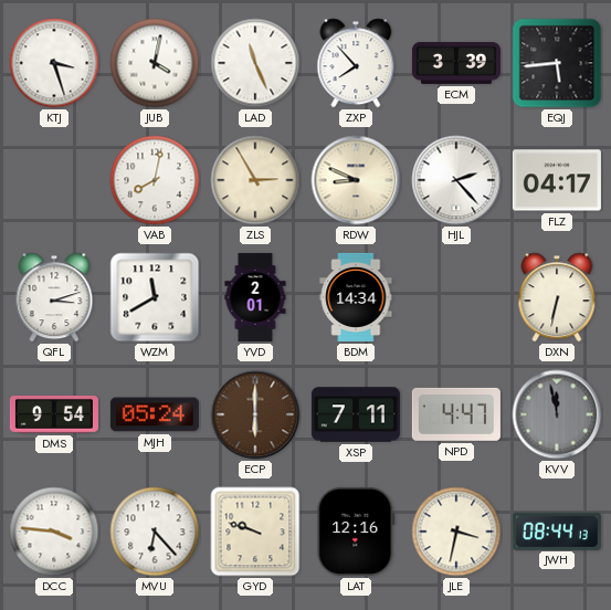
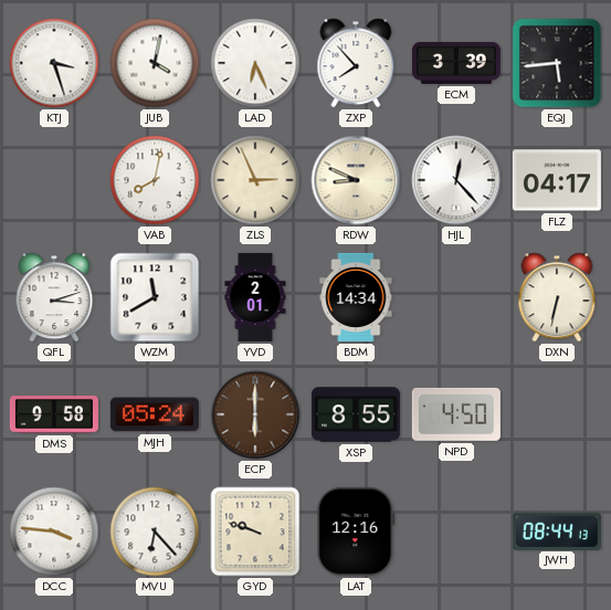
LAD: 11:26 -> 6:26
ZLS: 2:55 -> 2:56
HJL: 2:23 -> 12:23
DMS: 9:54 -> 9:58
XSP: 7:11 -> 8:55
NPD: 4:47 -> 4:50
KVV: 11:58 -> none
JLE: 3:32 -> none
